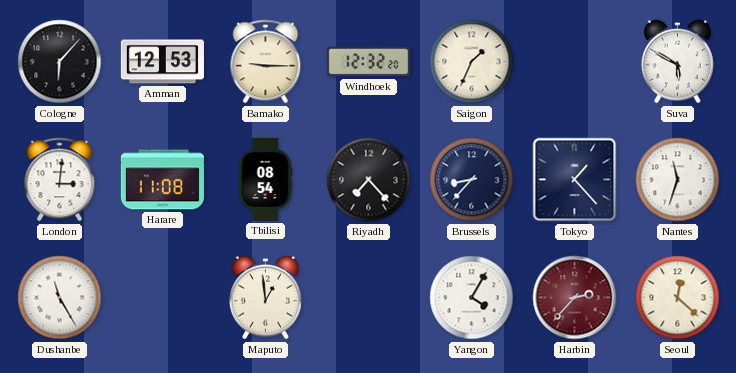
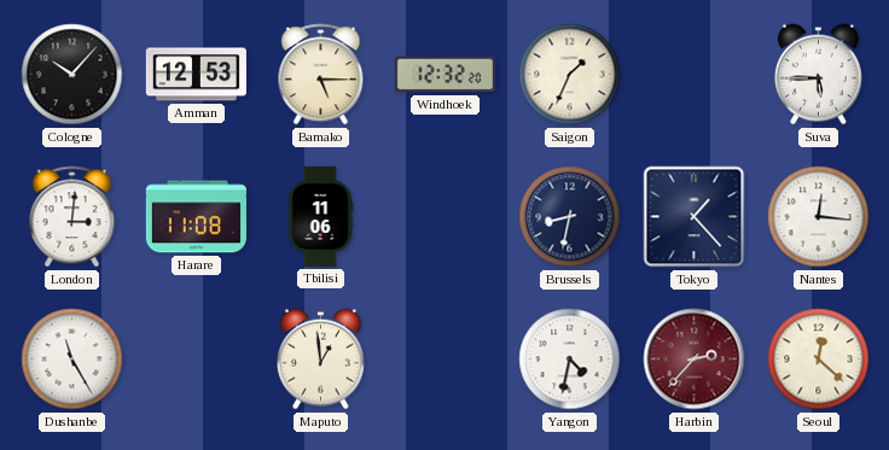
Cologne: 6:07 -> 10:07
Bamako: 9:15 -> 5:15
Suva: 5:50 -> 5:45
Tbilisi: 08:54 -> 11:06
Riyadh: 7:23 -> none
Brussels: 8:37 -> 8:32
Nantes: 11:33 -> 12:16
Yangon: 4:05 -> 4:32
